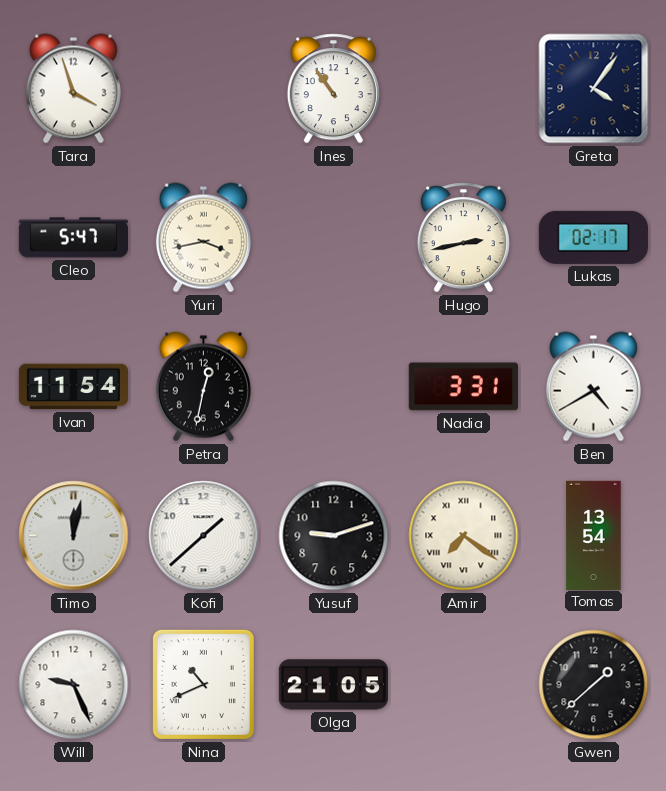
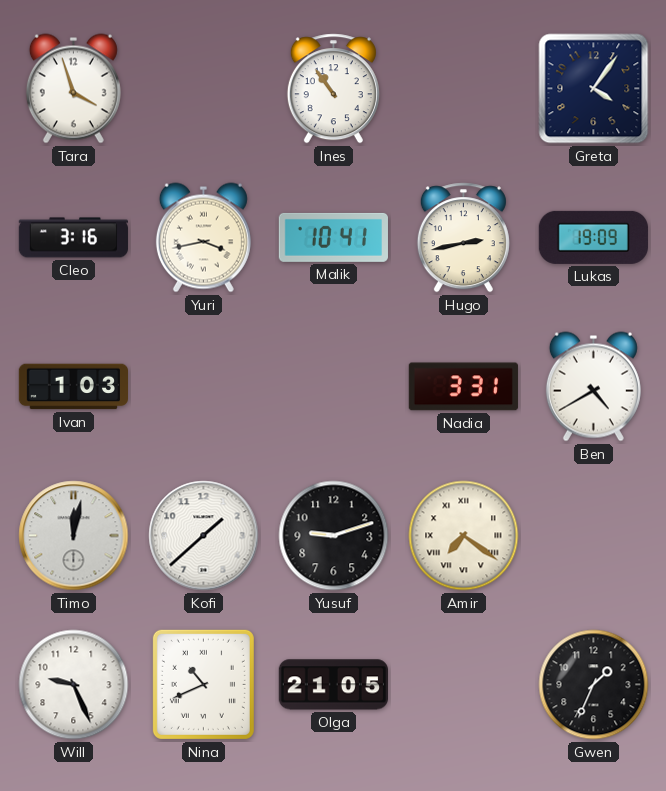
Cleo: 5:47 -> 3:16
Malik: none -> 10:41
Lukas: 02:17 -> 19:09
Ivan: 11:54 -> 1:03
Petra: 12:32 -> none
Tomas: 13:54 -> none
Gwen: 1:38 -> 1:34
